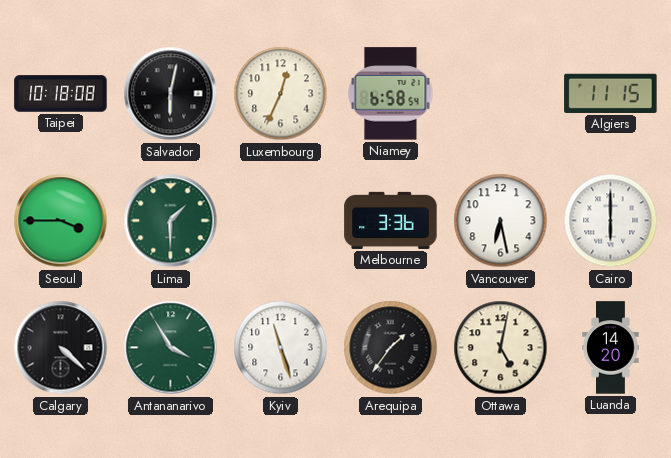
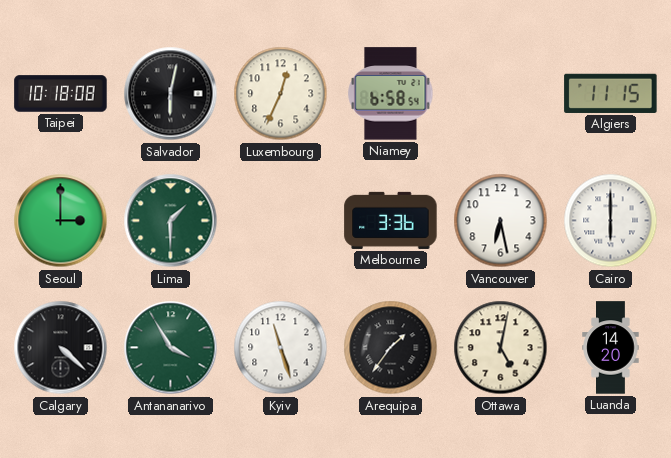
Seoul: 3:45 -> 3:00
